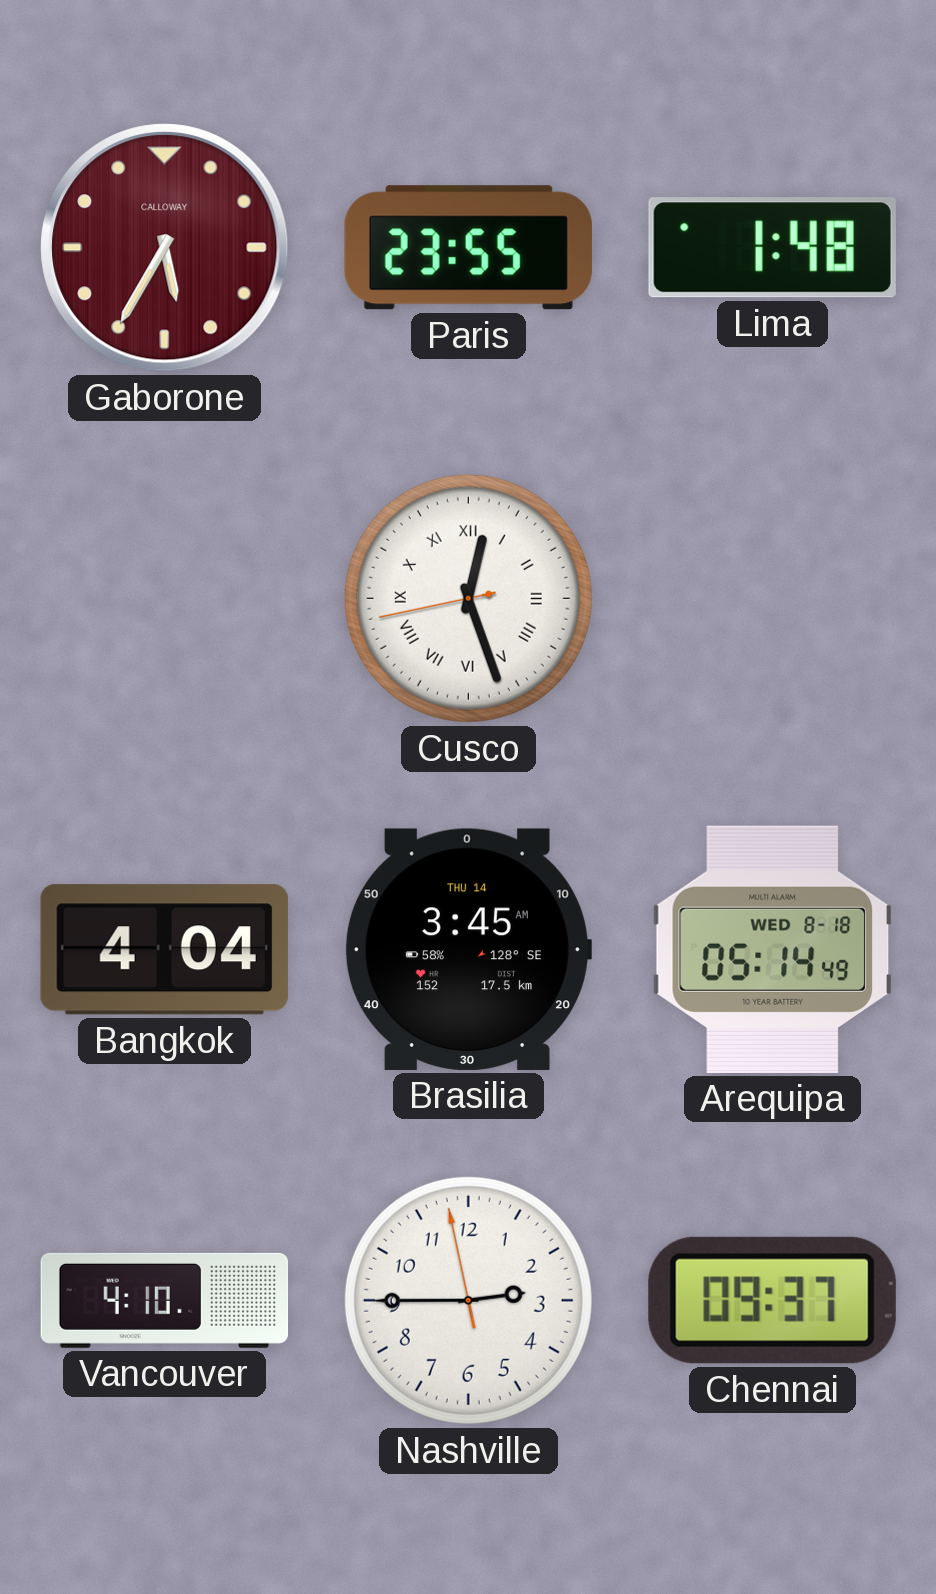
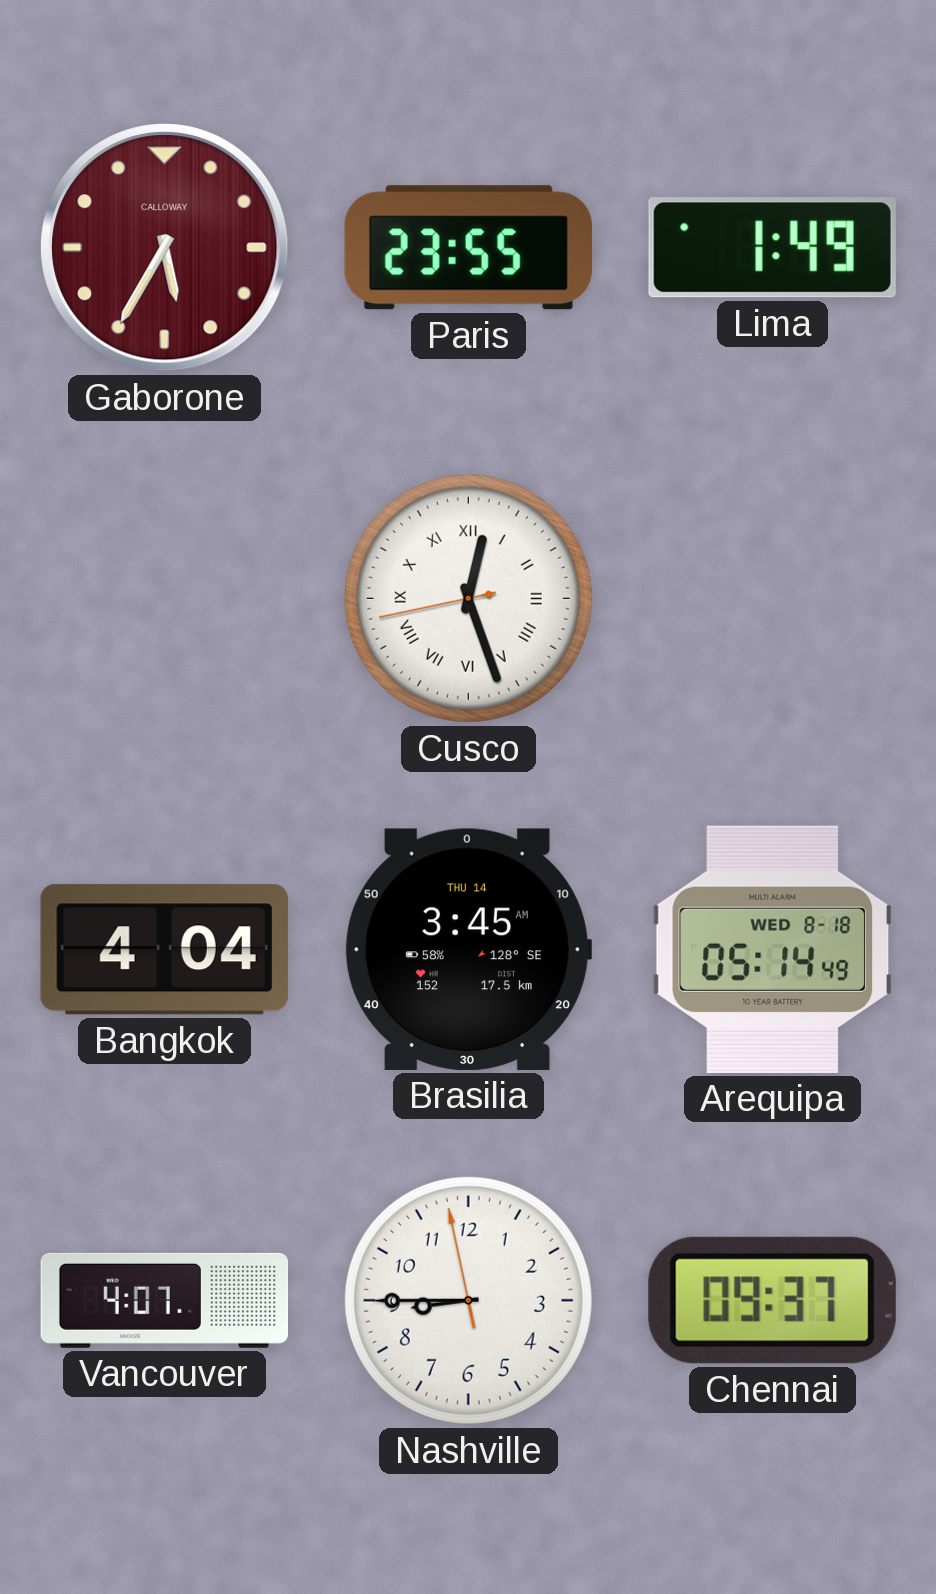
Lima: 1:48 -> 1:49
Vancouver: 4:10 -> 4:07
Nashville: 2:44 -> 8:44
